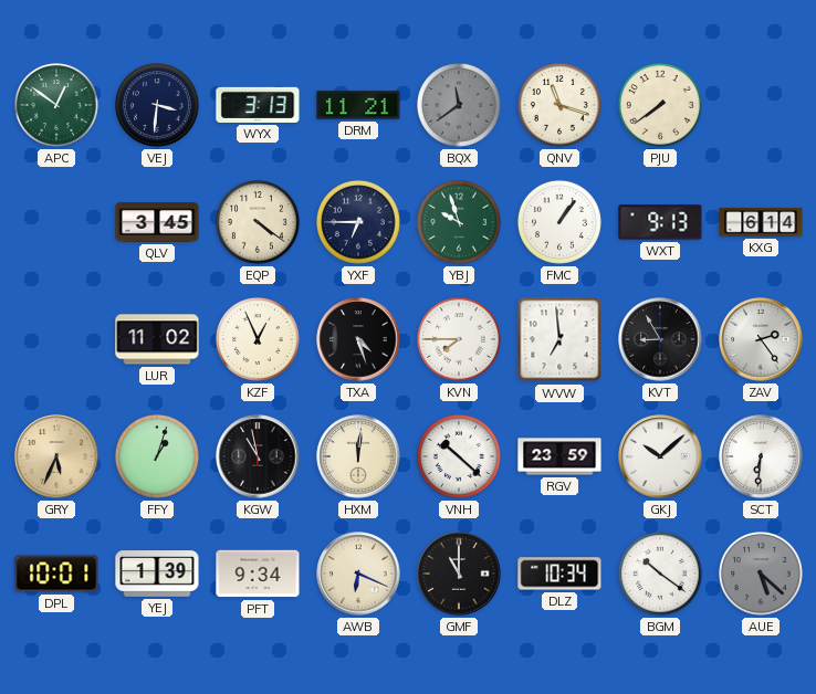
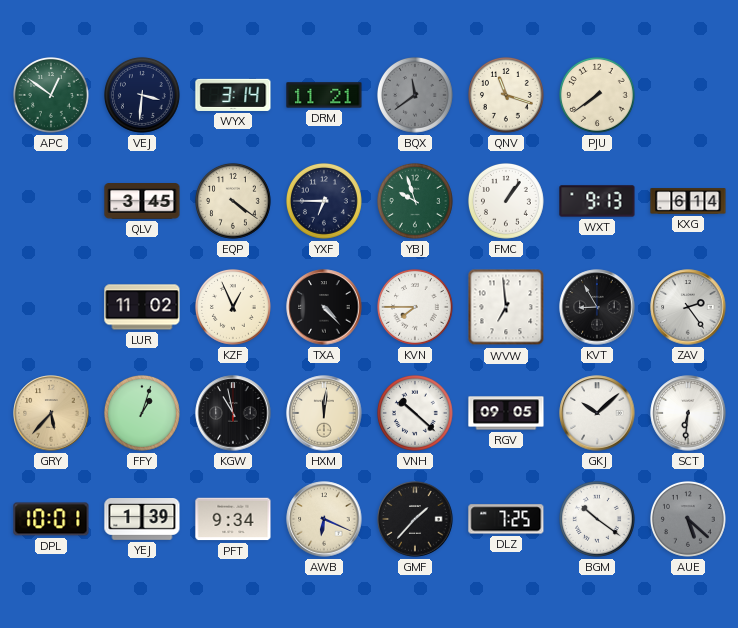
WYX: 3:13 -> 3:14
TXA: 4:27 -> 4:23
GRY: 5:34 -> 5:37
RGV: 23:59 -> 09:05
GMF: 11:00 -> 1:37
DLZ: 10:34 -> 7:25
